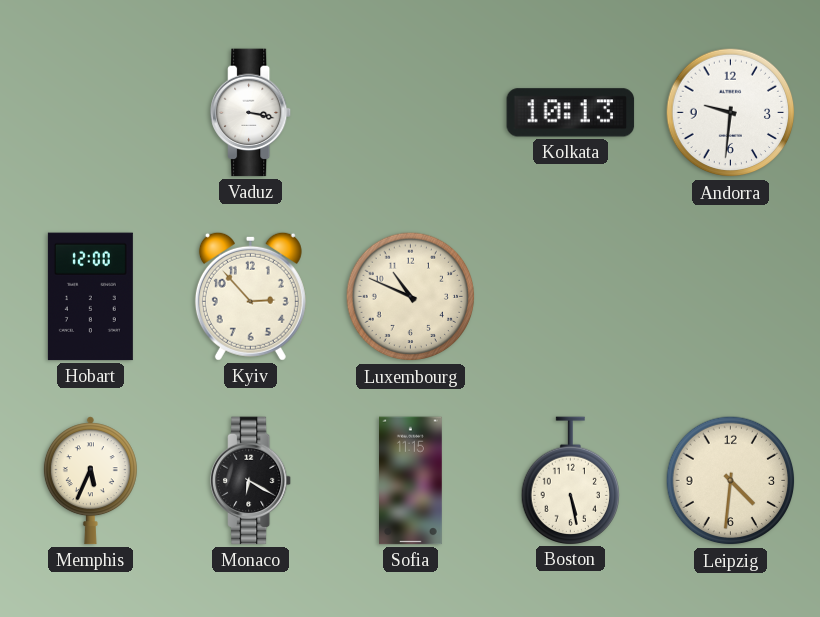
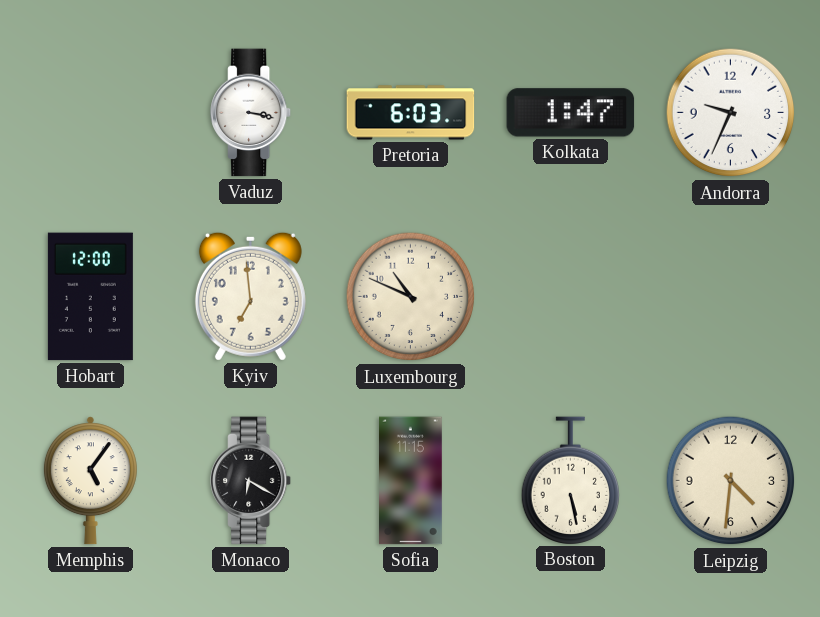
Pretoria: none -> 6:03
Kolkata: 10:13 -> 1:47
Andorra: 9:31 -> 9:34
Kyiv: 2:53 -> 6:59
Memphis: 5:34 -> 5:06
